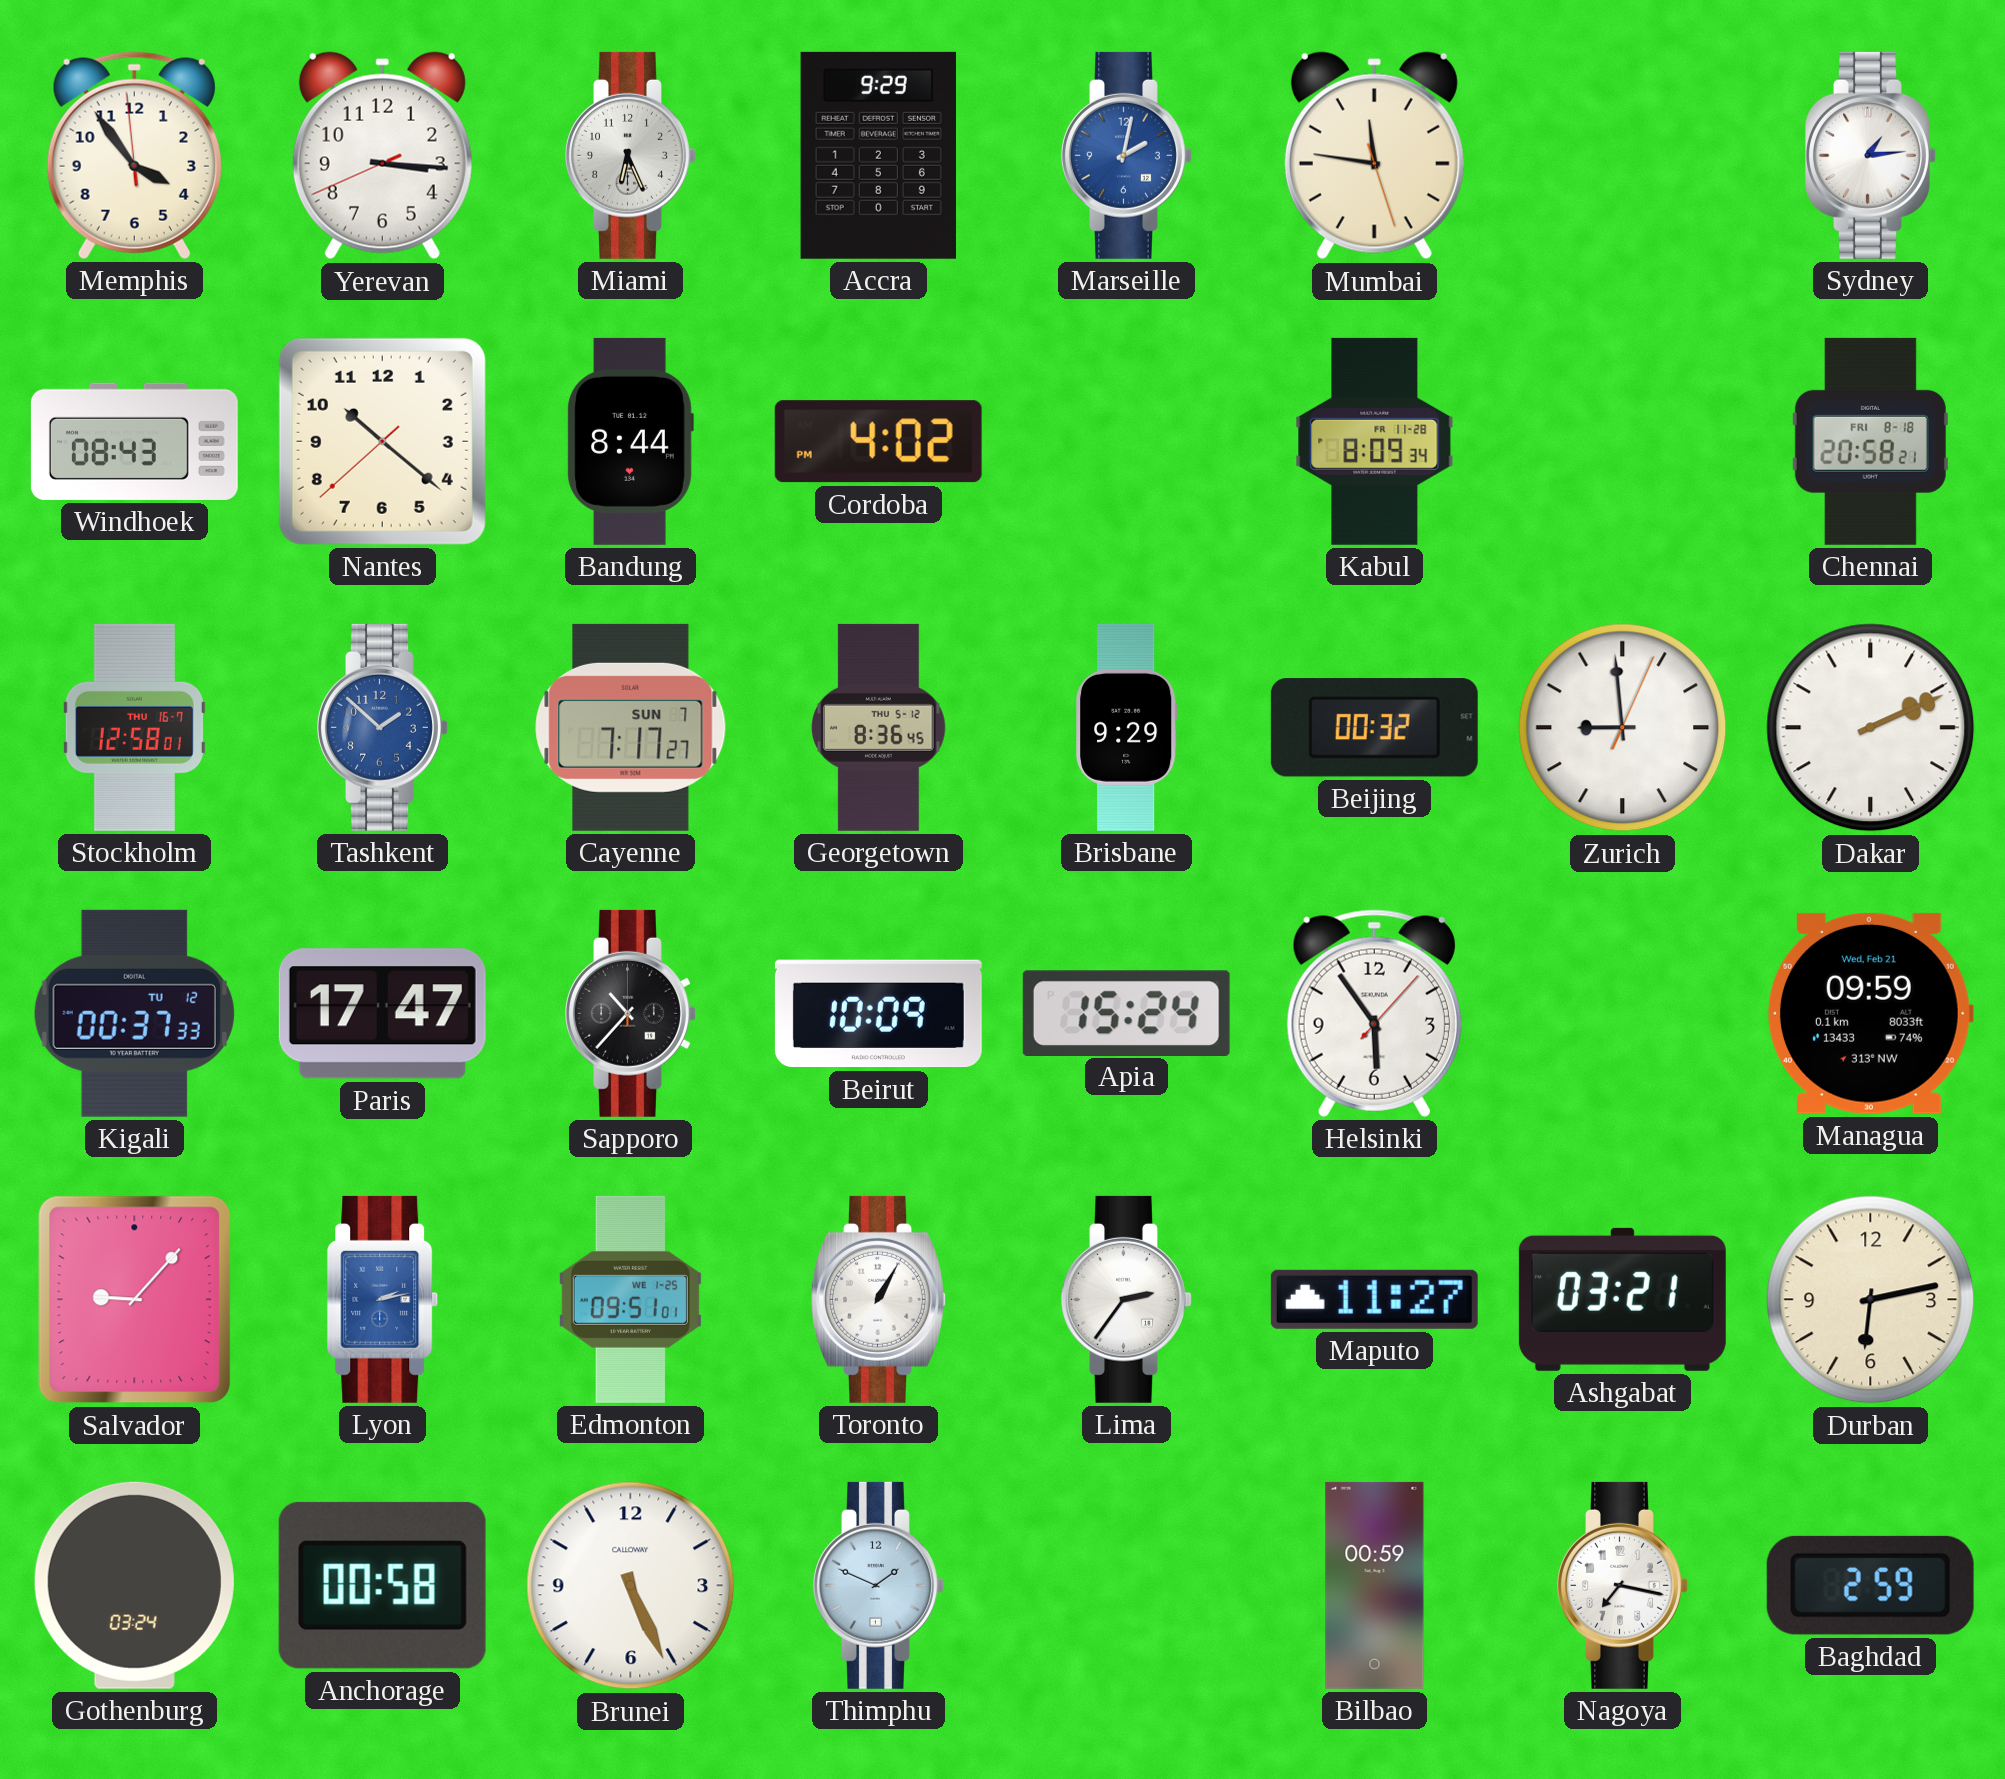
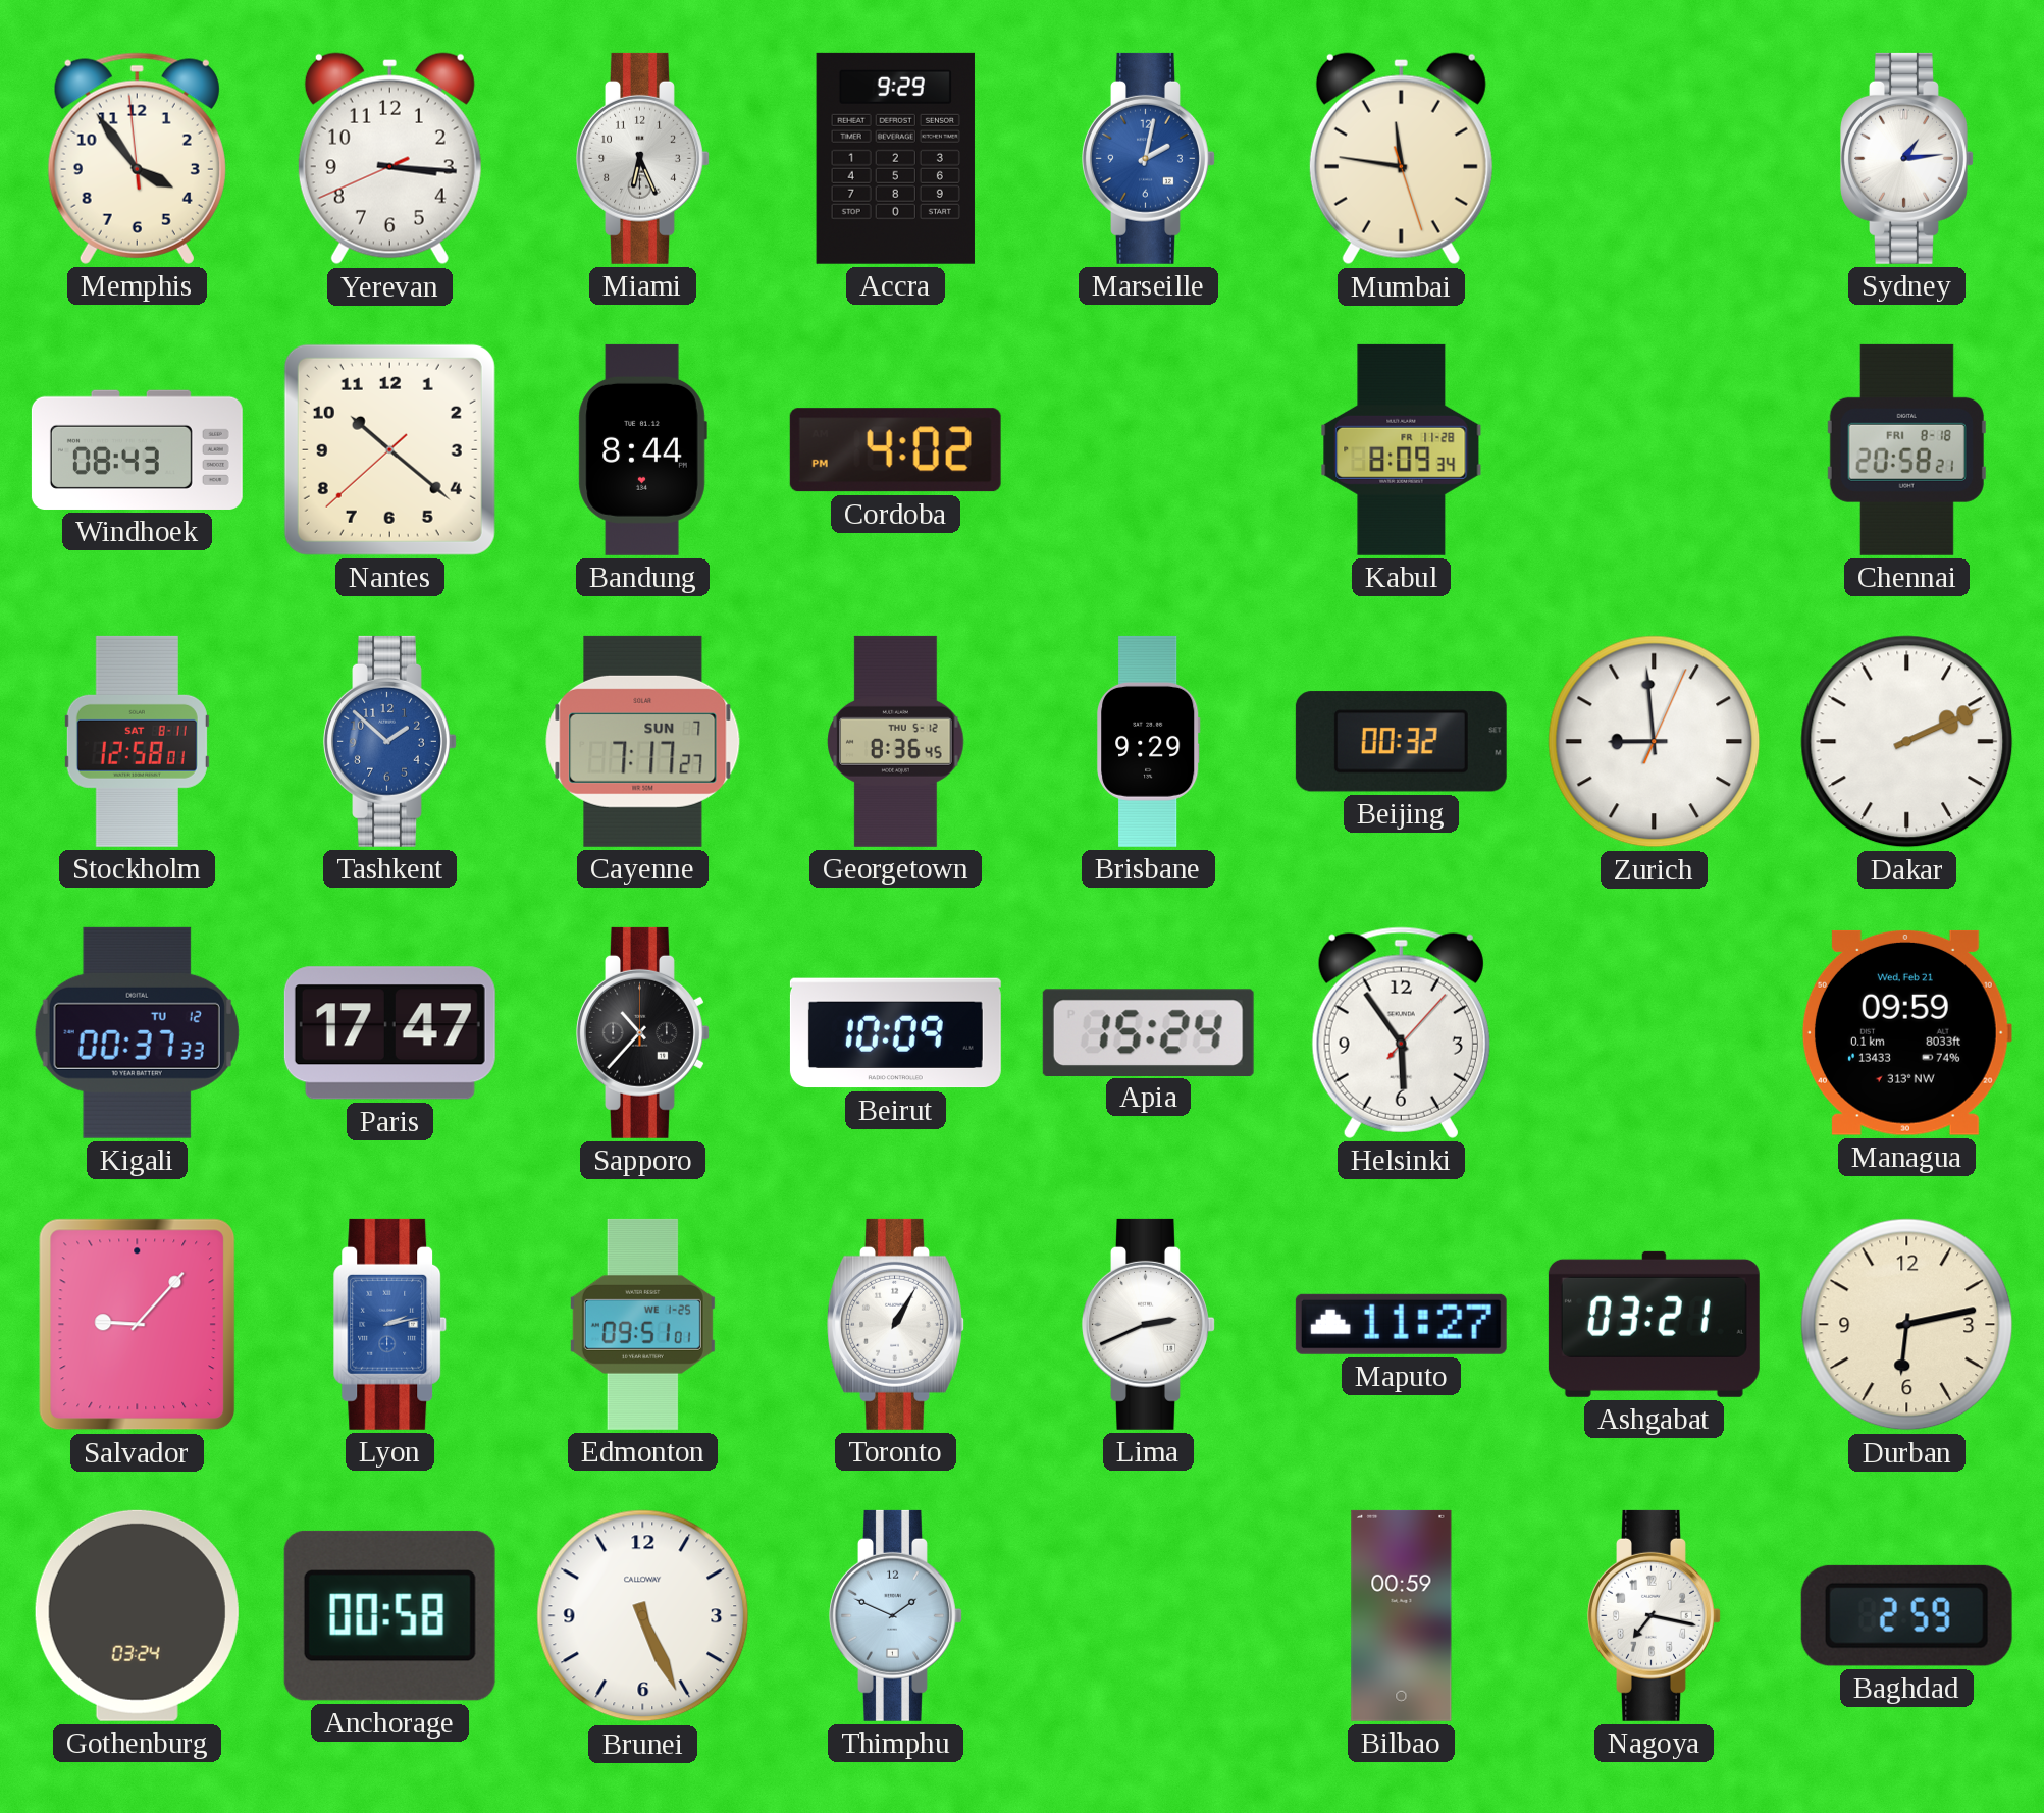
Stockholm date: THU 16-7 -> SAT 8-11
Lima: 2:36 -> 2:41
